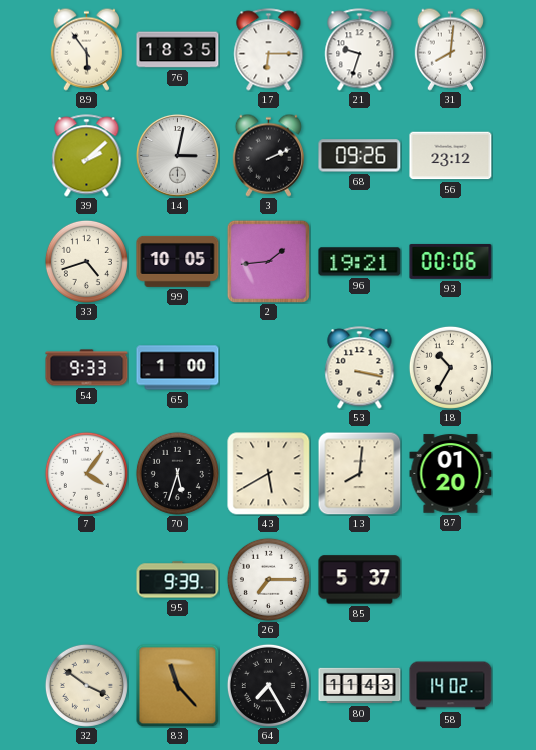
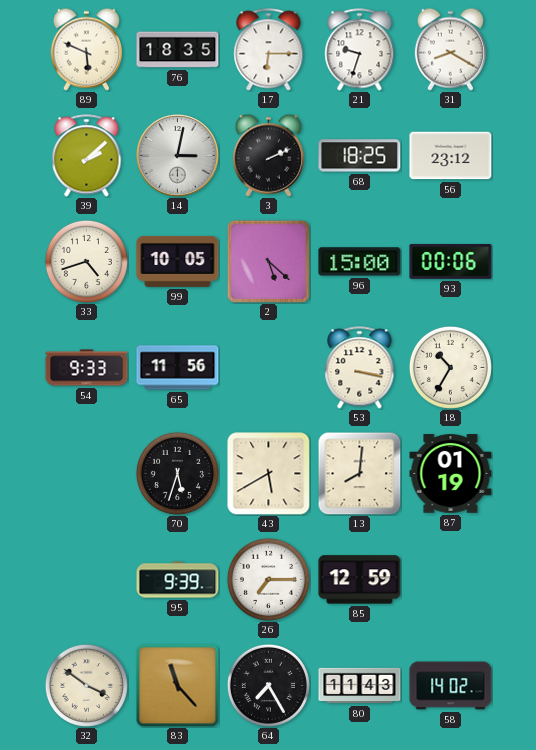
89: 5:54 -> 5:49
31: 8:01 -> 8:20
68: 09:26 -> 18:25
2: 1:44 -> 5:22
96: 19:21 -> 15:00
65: 1:00 -> 11:56
7: 4:06 -> none
87: 01:20 -> 01:19
85: 5:37 -> 12:59
